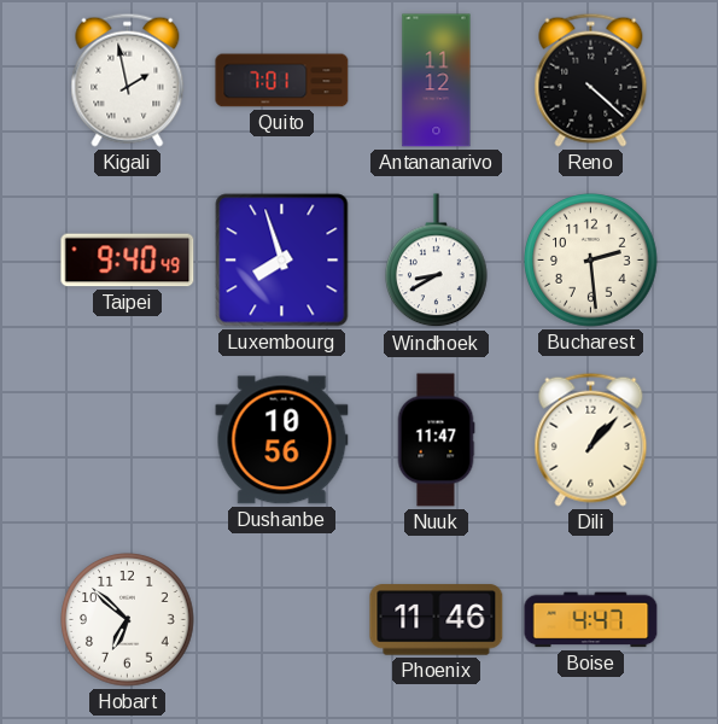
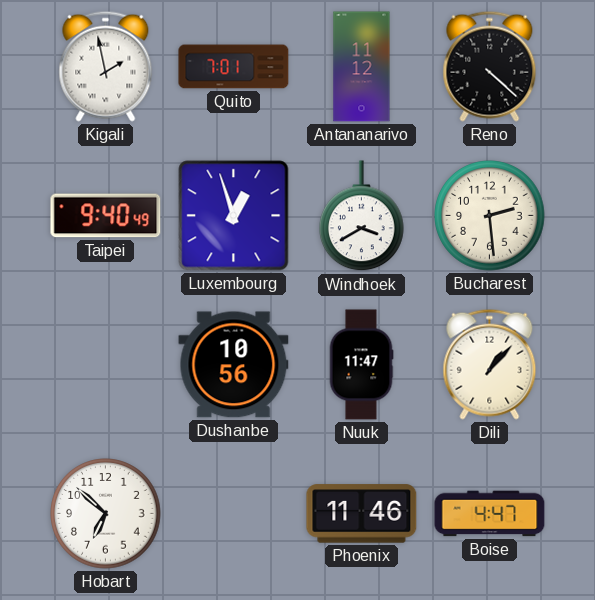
Luxembourg: 7:57 -> 12:57
Windhoek: 8:40 -> 3:40
